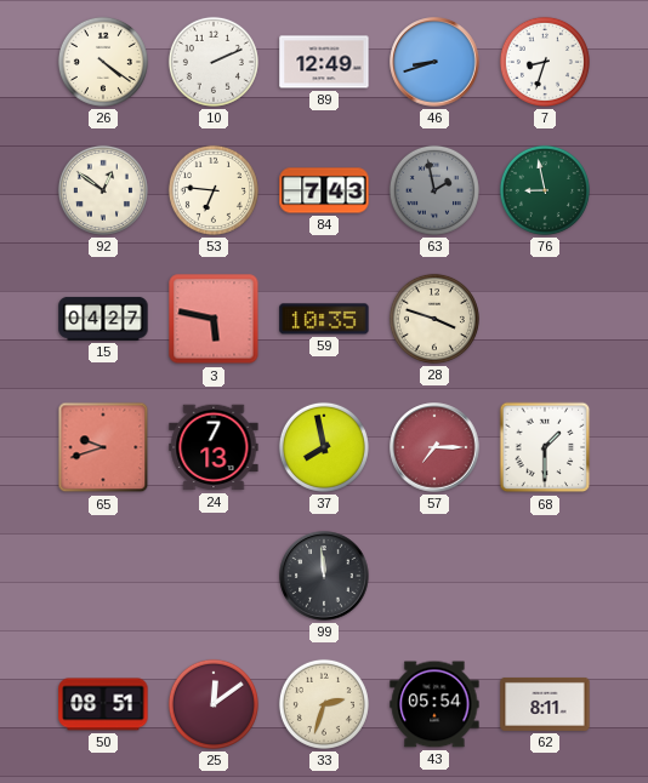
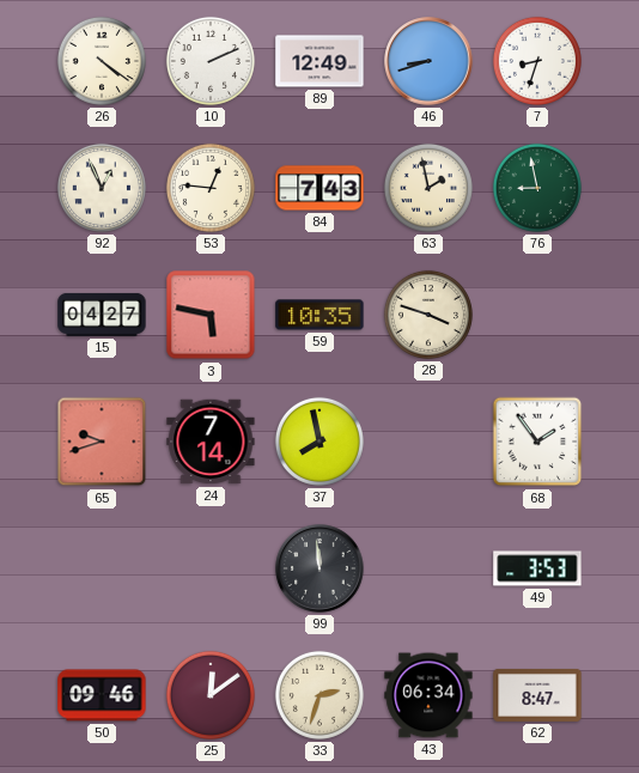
92: 12:51 -> 12:56
53: 6:46 -> 12:46
63 dial: grey -> cream
24: 7:13 -> 7:14
57: 7:15 -> none
68: 1:30 -> 1:54
49: none -> 3:53
50: 08:51 -> 09:46
43: 05:54 -> 06:34
62: 8:11 -> 8:47
